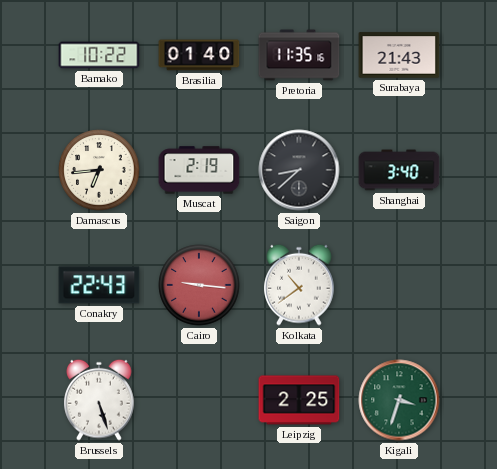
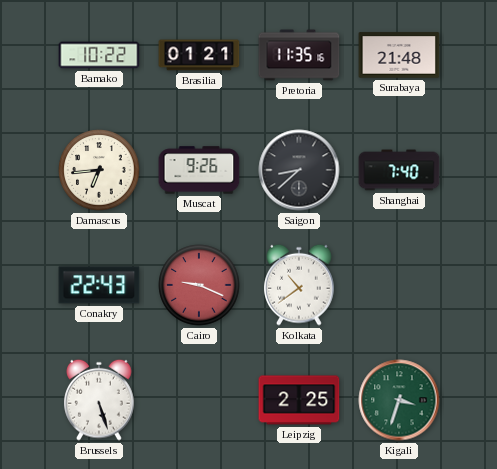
Brasilia: 01:40 -> 01:21
Surabaya: 21:43 -> 21:48
Muscat: 2:19 -> 9:26
Shanghai: 3:40 -> 7:40
Cairo: 9:16 -> 9:19
